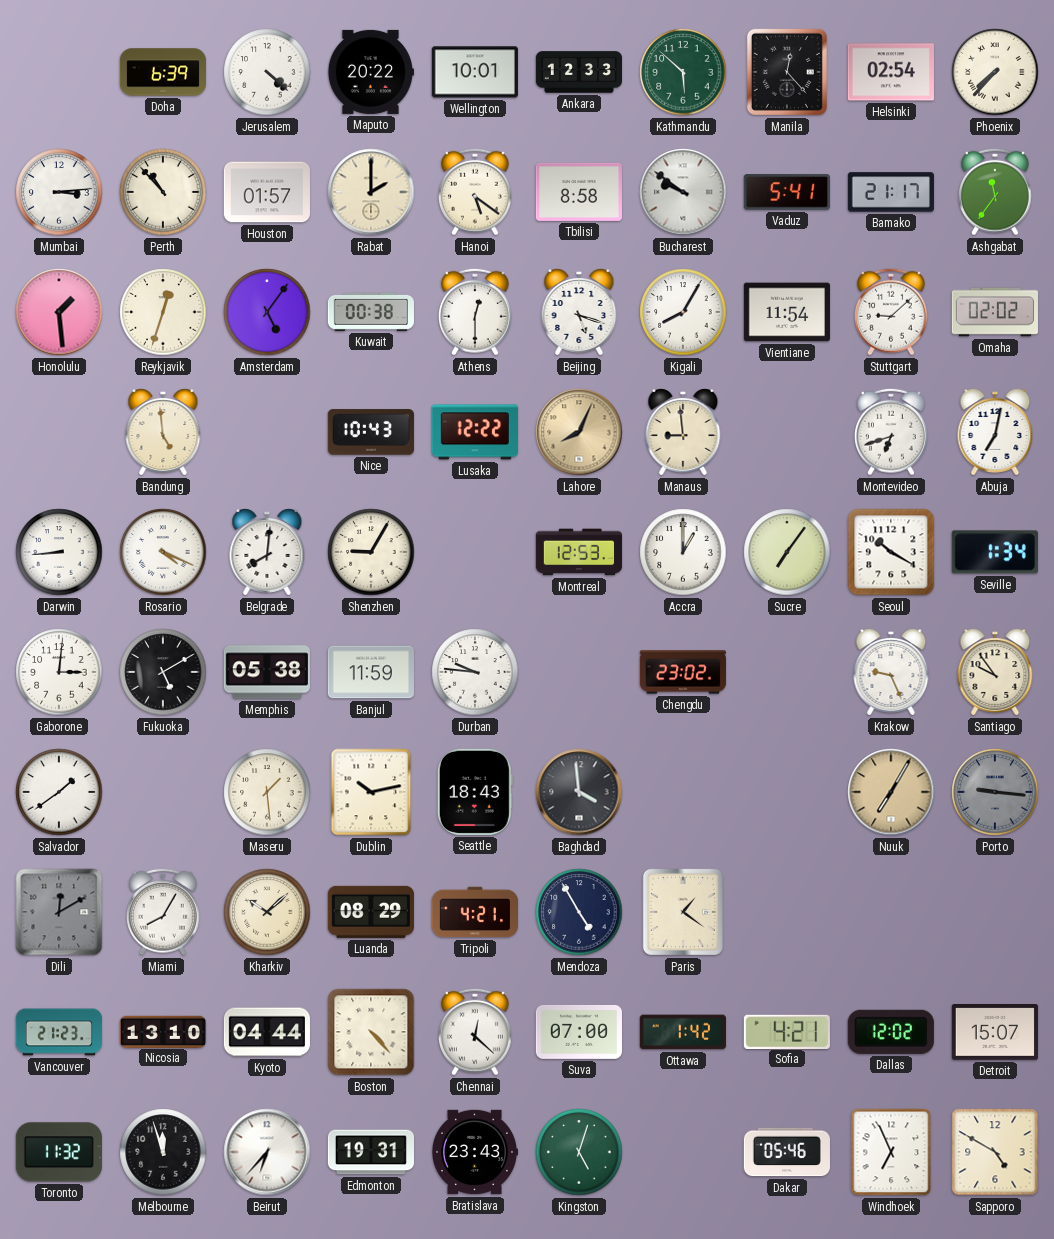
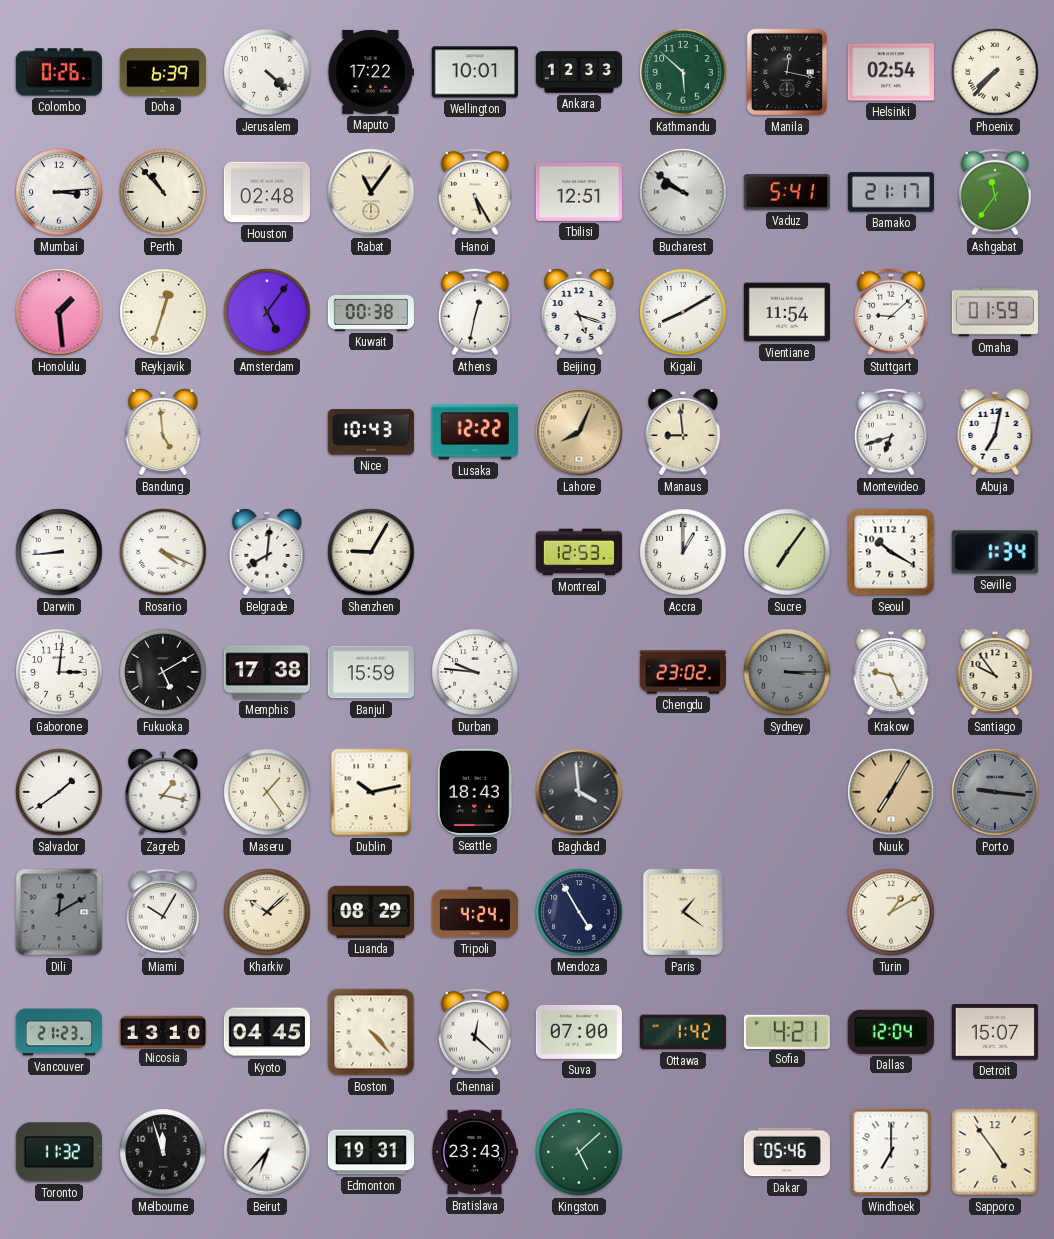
Colombo: none -> 0:26
Maputo: 20:22 -> 17:22
Manila: 12:23 -> 12:17
Houston: 01:57 -> 02:48
Rabat: 2:00 -> 11:06
Hanoi: 5:21 -> 5:25
Tbilisi: 8:58 -> 12:51
Athens: 12:30 -> 12:32
Kigali: 8:05 -> 8:10
Omaha: 02:02 -> 01:59
Memphis: 05:38 -> 17:38
Banjul: 11:59 -> 15:59
Sydney: none -> 3:15
Zagreb: none -> 1:17
Maseru: 1:29 -> 1:24
Miami: 8:05 -> 10:05
Tripoli: 4:21 -> 4:24
Turin: none -> 1:10
Kyoto: 04:44 -> 04:45
Dallas: 12:02 -> 12:04
Kingston: 5:03 -> 5:08
Windhoek: 6:56 -> 7:00
Sapporo: 4:50 -> 4:54
